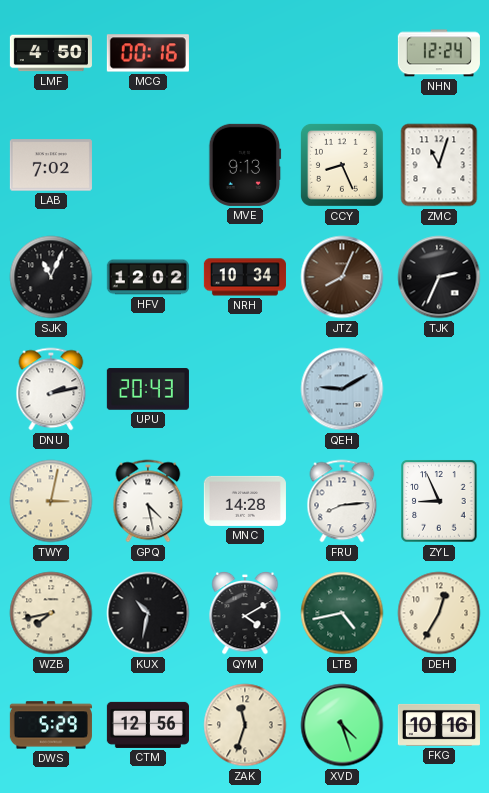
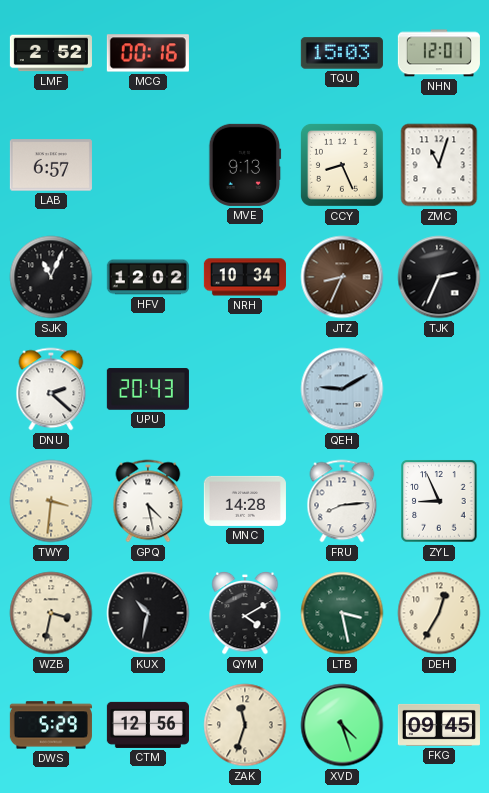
LMF: 4:50 -> 2:52
TQU: none -> 15:03
NHN: 12:24 -> 12:01
LAB: 7:02 -> 6:57
JTZ: 8:04 -> 8:34
DNU: 2:13 -> 2:22
TWY: 3:02 -> 3:31
WZB: 7:43 -> 3:32
LTB: 4:43 -> 3:28
FKG: 10:16 -> 09:45
